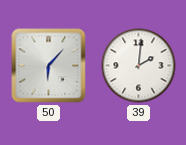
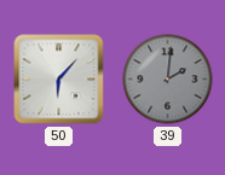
39 dial: white -> grey
